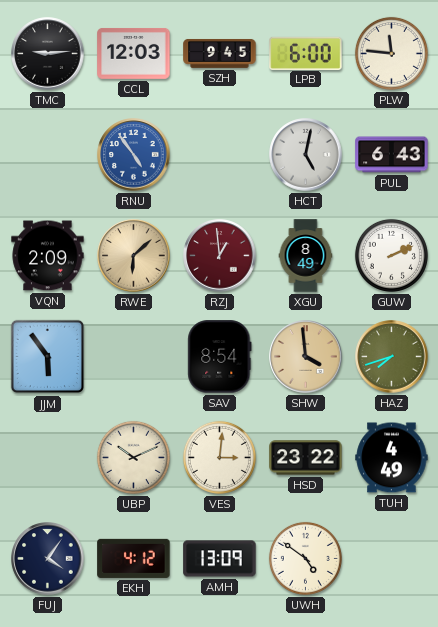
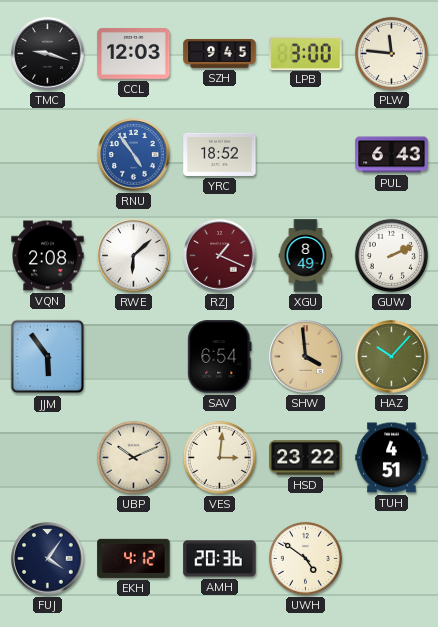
TMC: 9:14 -> 9:18
LPB: 6:00 -> 3:00
YRC: none -> 18:52
HCT: 5:02 -> none
VQN: 2:09 -> 2:08
RWE dial: champagne -> white
RZJ: 12:59 -> 1:19
SAV: 8:54 -> 6:54
HAZ: 7:42 -> 10:07
TUH: 4:49 -> 4:51
AMH: 13:09 -> 20:36
